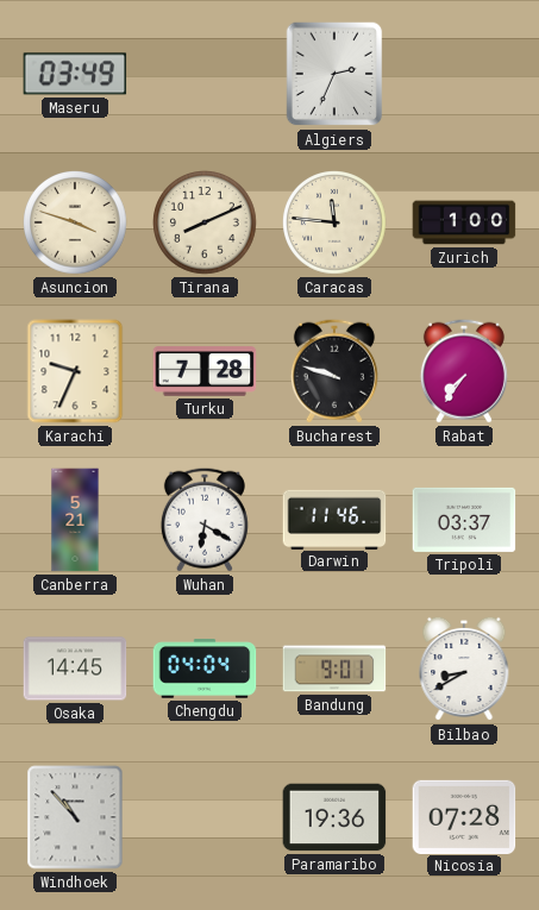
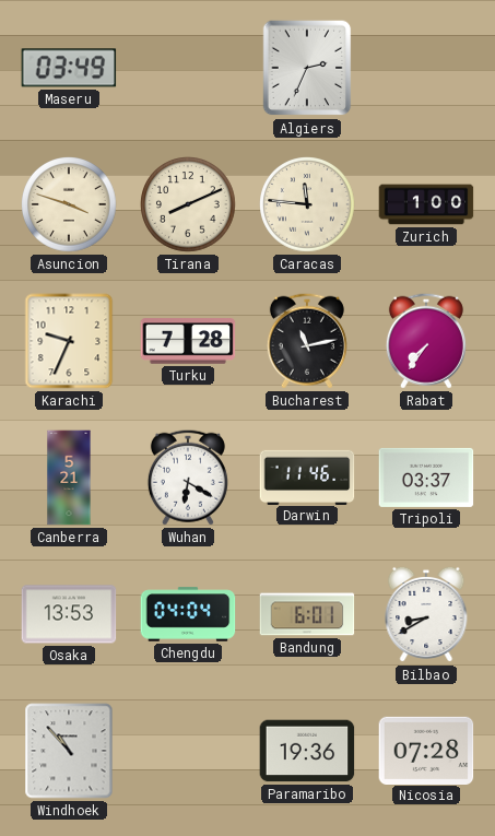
Bucharest: 9:48 -> 11:13
Osaka: 14:45 -> 13:53
Bandung: 9:01 -> 6:01
